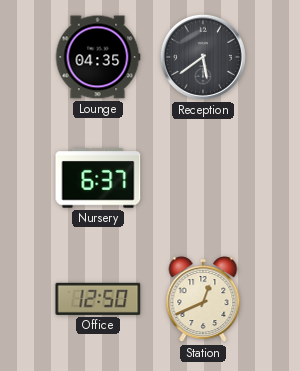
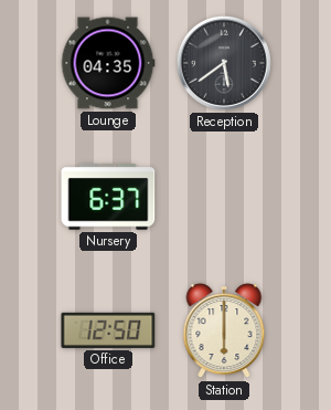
Station: 12:41 -> 6:00
